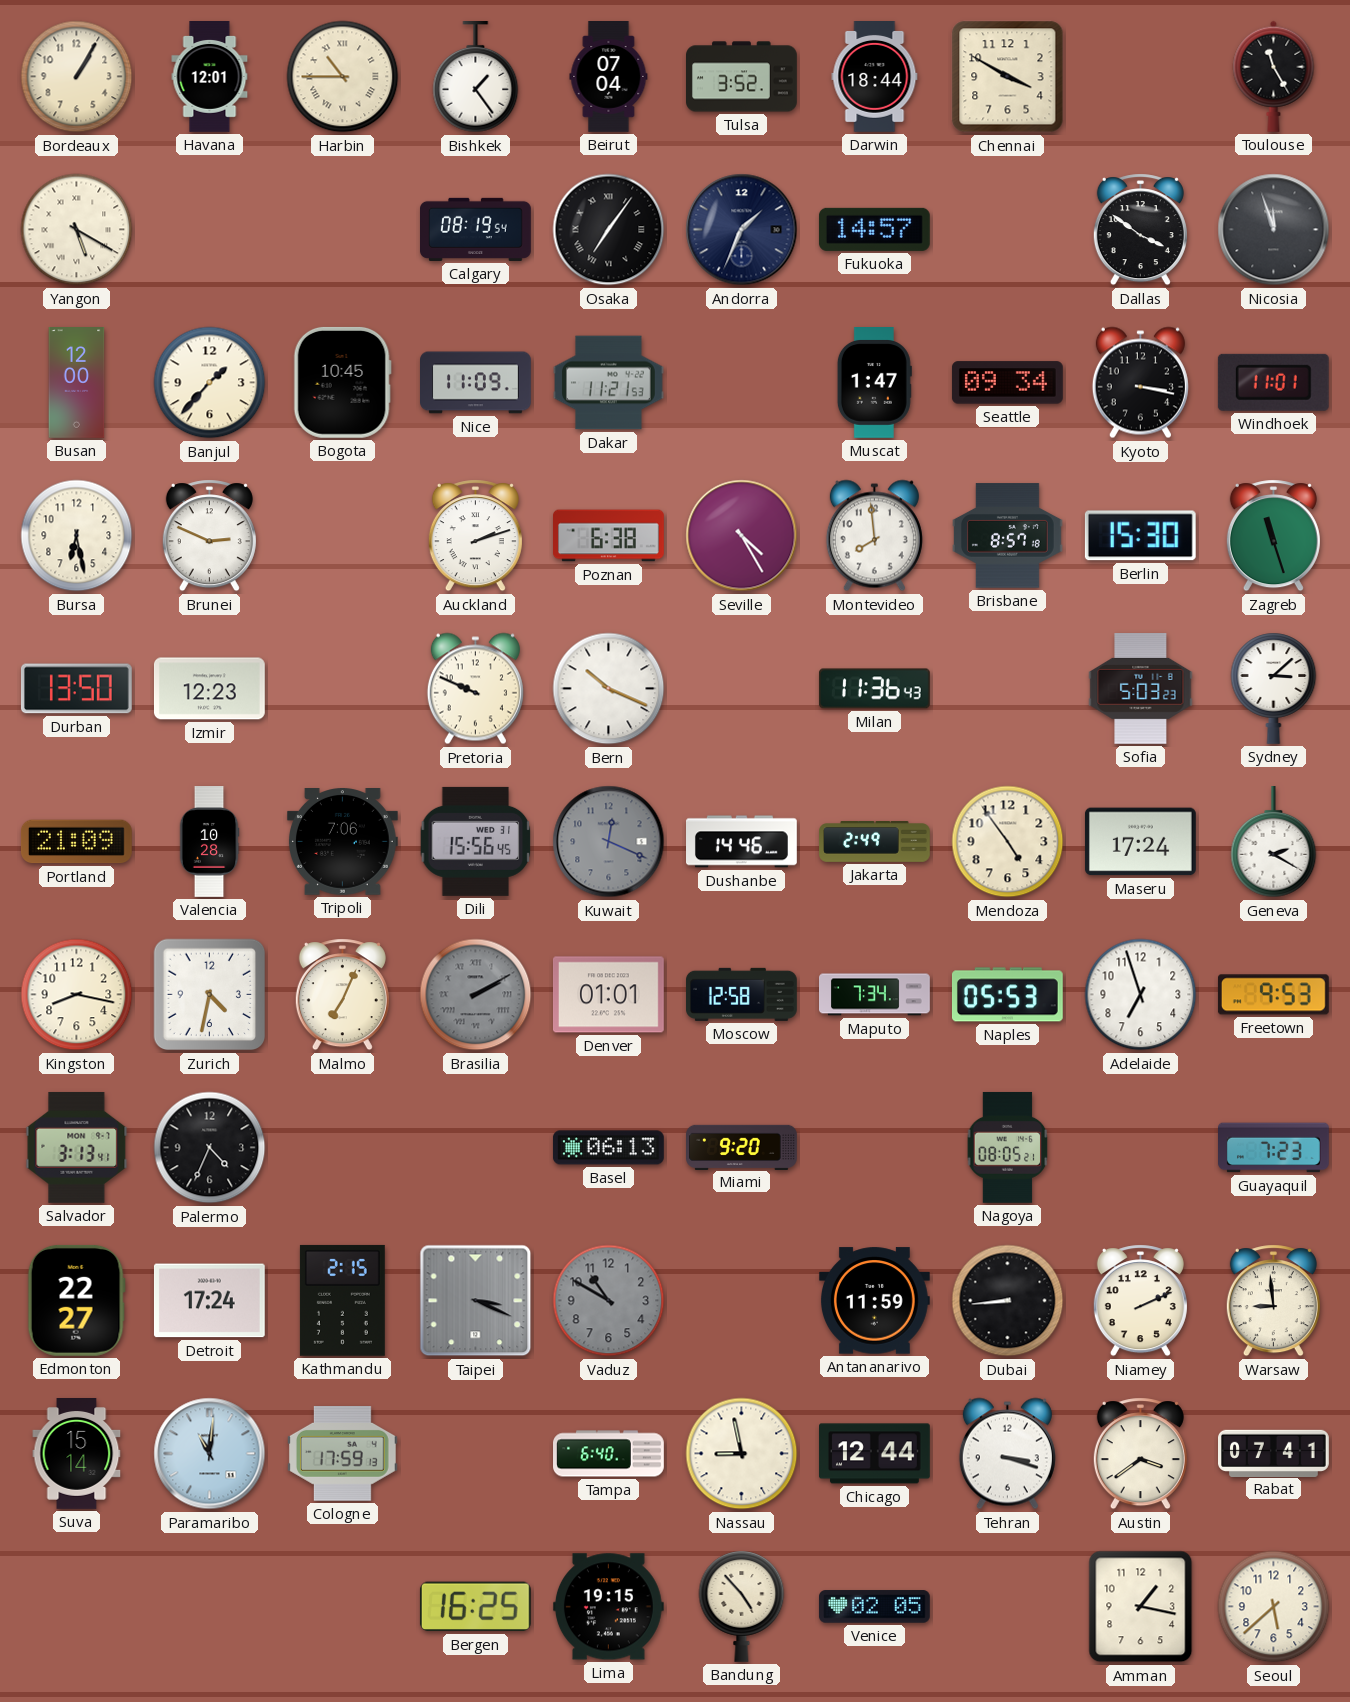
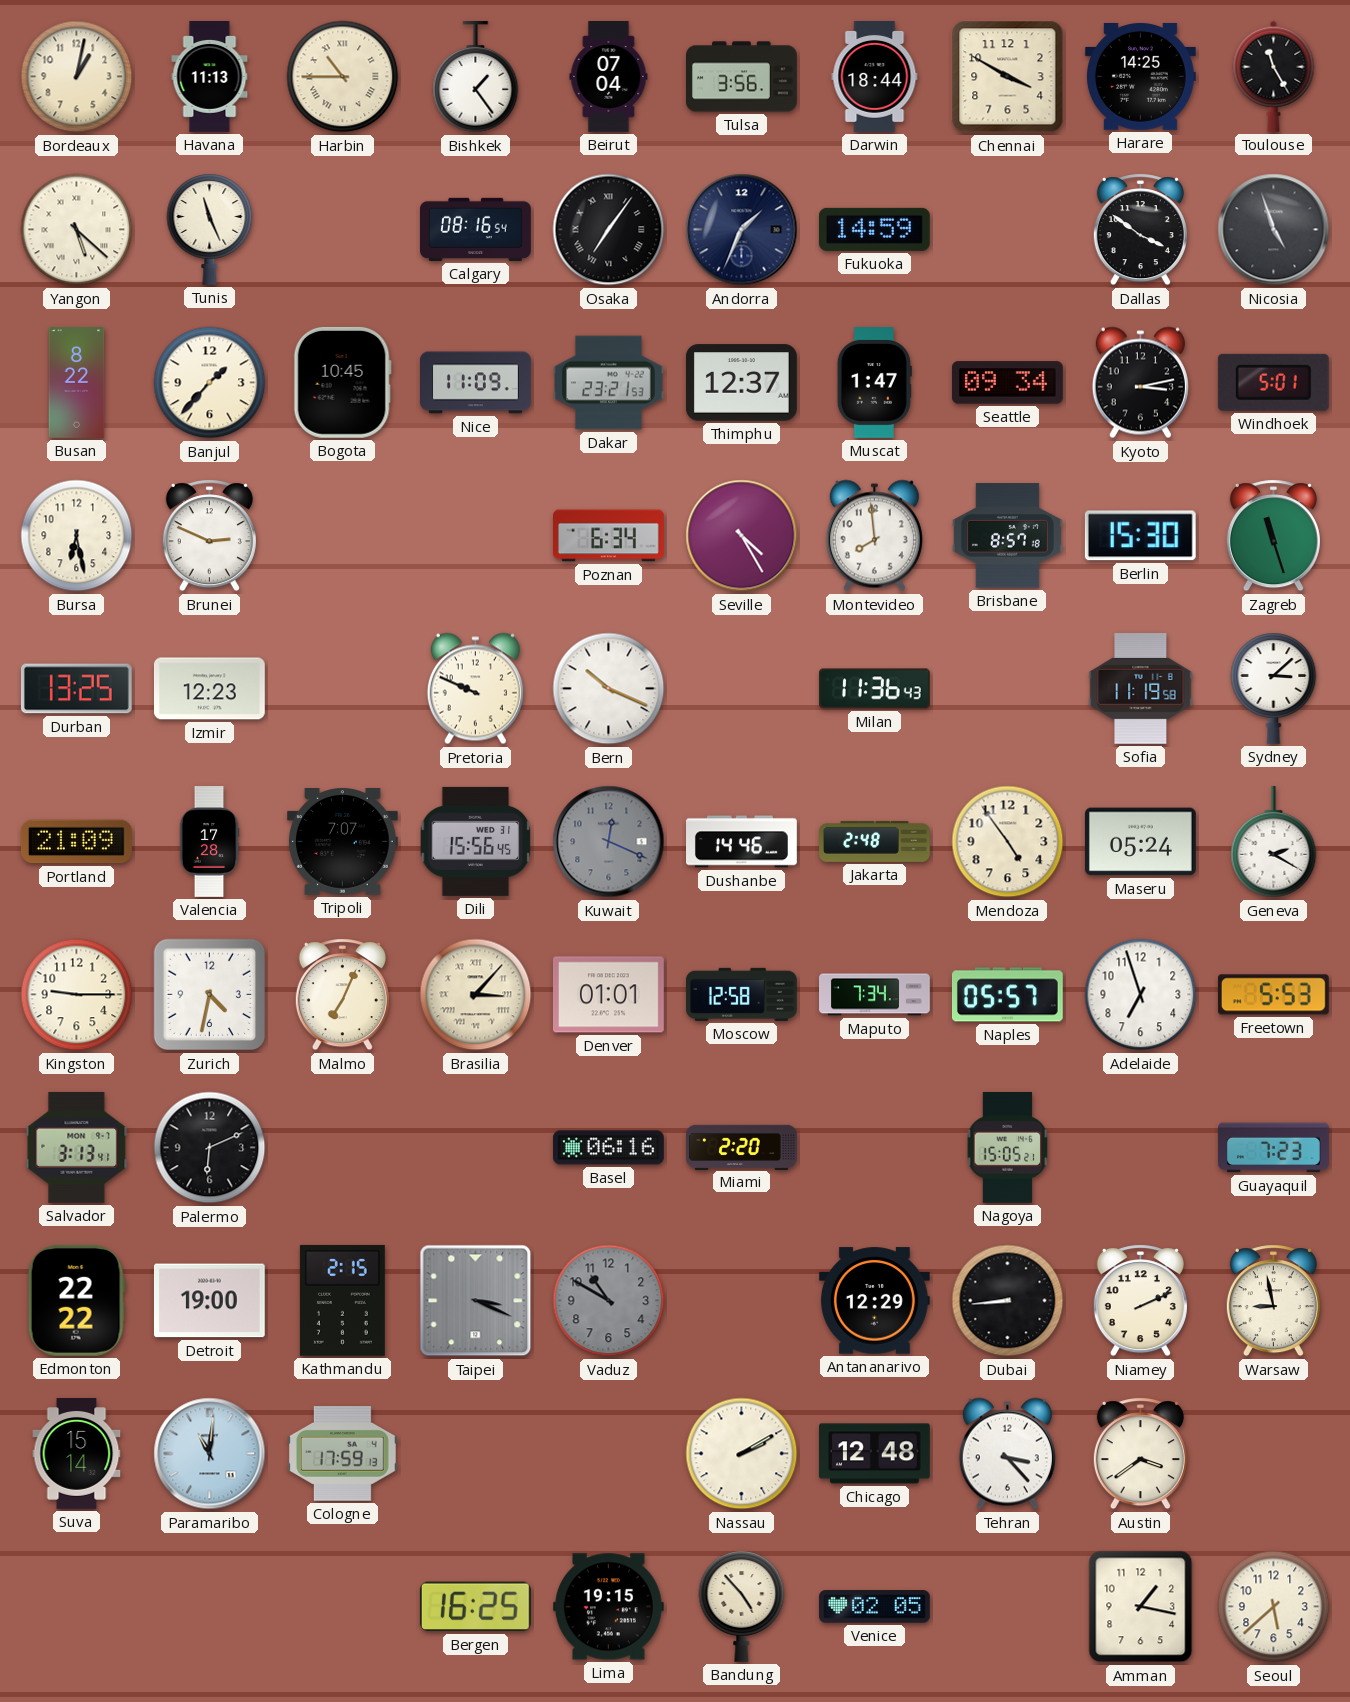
Bordeaux: 1:05 -> 1:02
Havana: 12:01 -> 11:13
Tulsa: 3:52 -> 3:56
Harare: none -> 14:25
Yangon: 5:20 -> 5:22
Tunis: none -> 11:26
Calgary: 08:19 -> 08:16
Fukuoka: 14:57 -> 14:59
Nicosia: 11:57 -> 4:57
Busan: 12:00 -> 8:22
Dakar: 11:21 -> 23:21
Thimphu: none -> 12:37
Kyoto: 3:17 -> 3:13
Windhoek: 11:01 -> 5:01
Auckland: 2:12 -> none
Poznan: 6:38 -> 6:34
Durban: 13:50 -> 13:25
Sofia: 5:03 -> 11:19
Valencia: 10:28 -> 17:28
Tripoli: 7:06 -> 7:07
Jakarta: 2:49 -> 2:48
Maseru: 17:24 -> 05:24
Kingston: 8:17 -> 9:15
Brasilia: 2:10 -> 3:07
Brasilia dial: grey -> cream
Naples: 05:53 -> 05:57
Freetown: 9:53 -> 5:53
Palermo: 4:34 -> 6:11
Basel: 06:13 -> 06:16
Miami: 9:20 -> 2:20
Nagoya: 08:05 -> 15:05
Edmonton: 22:27 -> 22:22
Detroit: 17:24 -> 19:00
Antananarivo: 11:59 -> 12:29
Warsaw: 8:59 -> 8:58
Tampa: 6:40 -> none
Nassau: 8:58 -> 2:10
Chicago: 12:44 -> 12:48
Tehran: 3:18 -> 3:23
Rabat: 07:41 -> none
